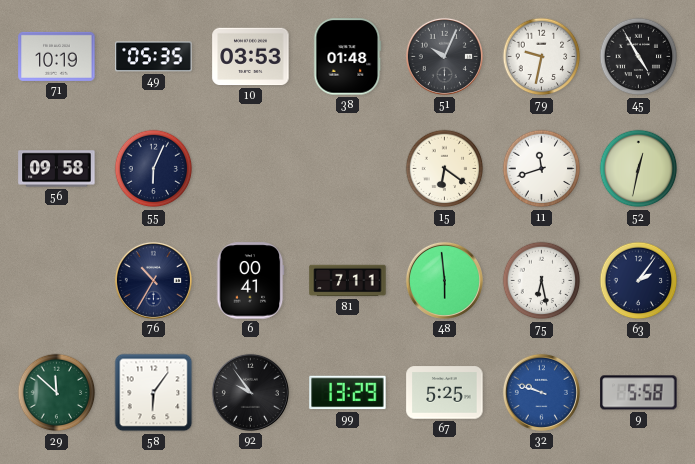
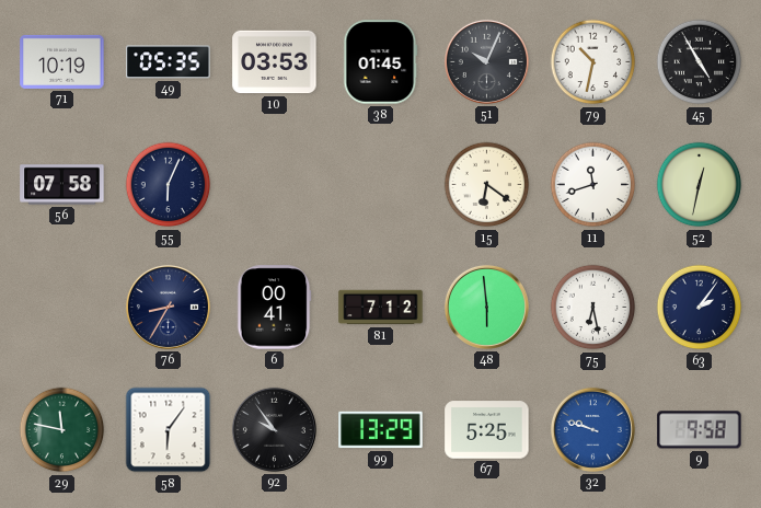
38: 01:48 -> 01:45
79: 9:32 -> 10:32
56: 09:58 -> 07:58
76: 10:35 -> 8:35
81: 7:11 -> 7:12
29: 11:52 -> 11:47
9: 5:58 -> 9:58
